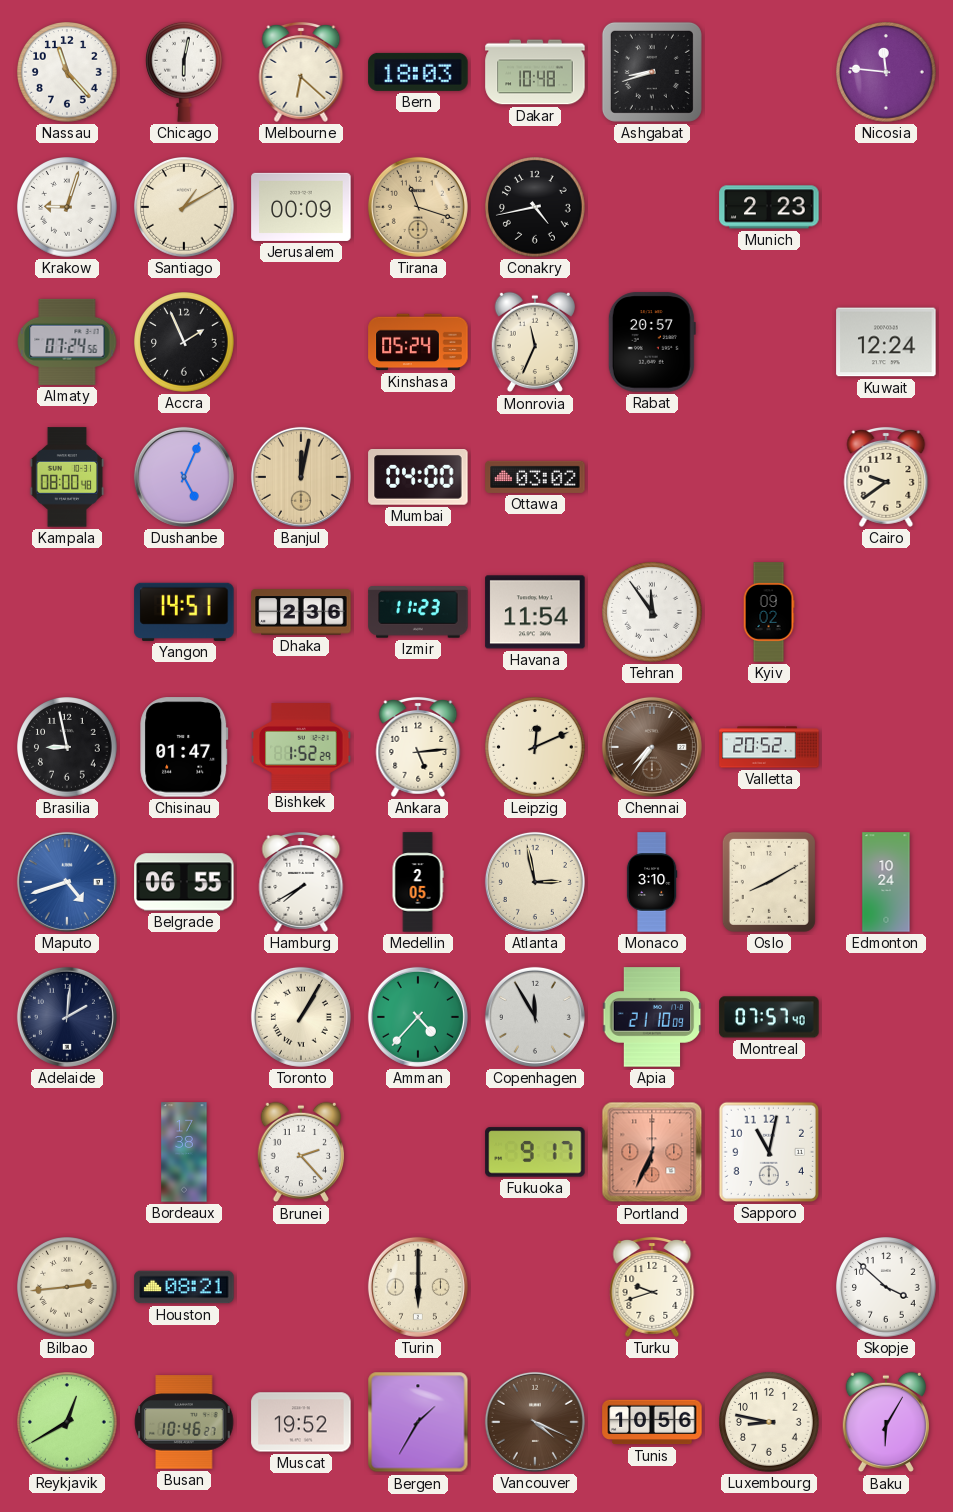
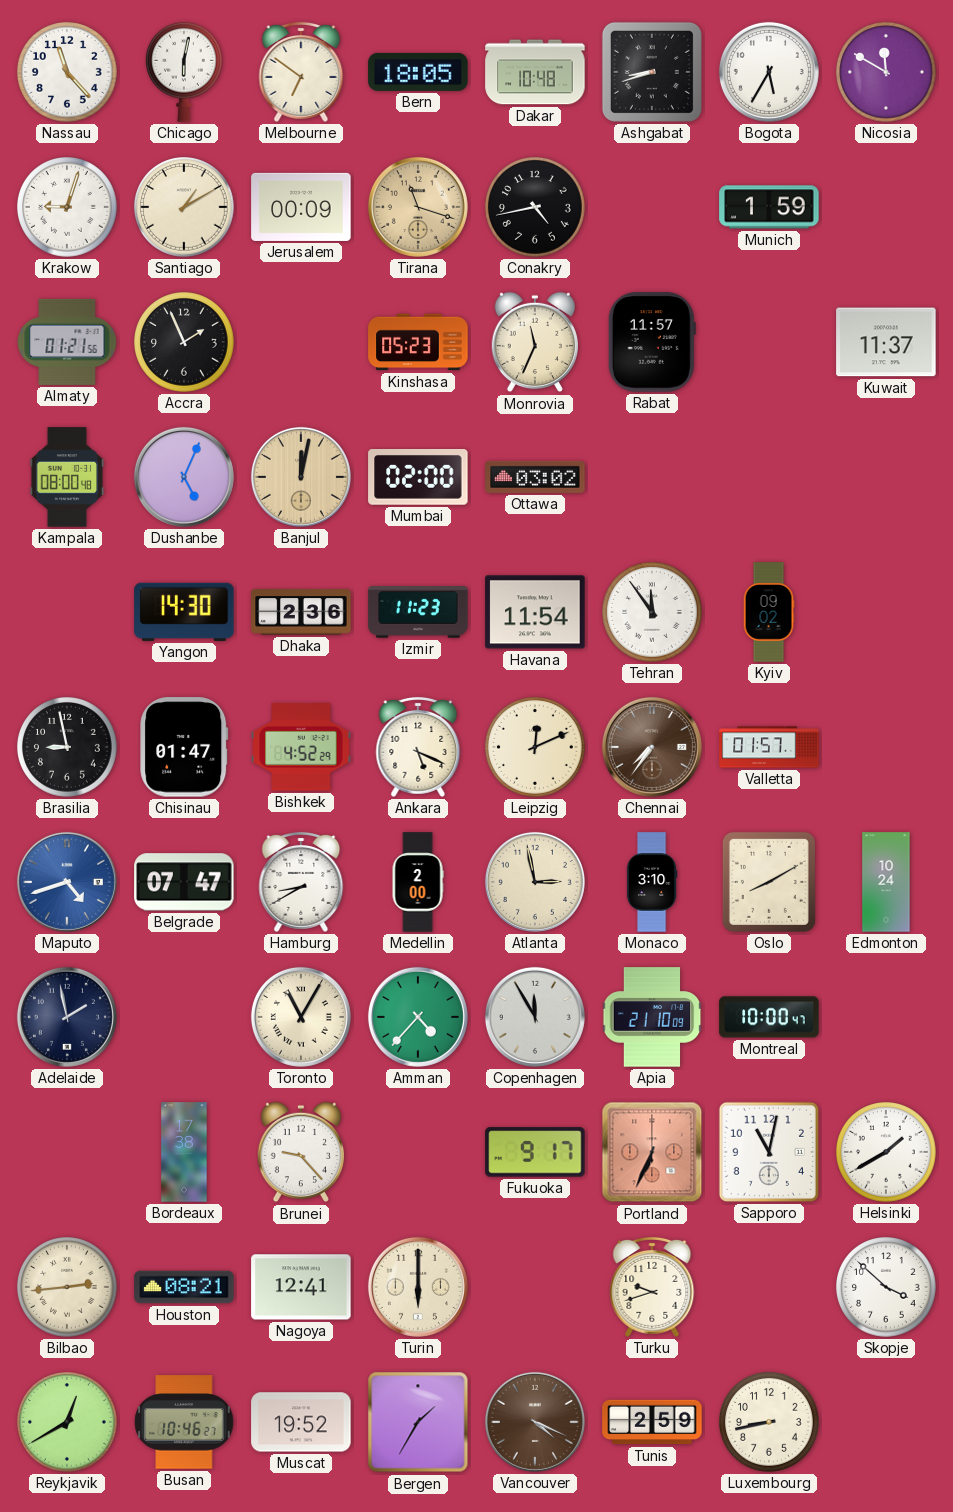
Melbourne: 6:22 -> 6:51
Bern: 18:03 -> 18:05
Bogota: none -> 5:35
Nicosia: 11:46 -> 11:50
Munich: 2:23 -> 1:59
Almaty: 07:24 -> 01:21
Kinshasa: 05:24 -> 05:23
Rabat: 20:57 -> 11:57
Kuwait: 12:24 -> 11:37
Mumbai: 04:00 -> 02:00
Cairo: 9:39 -> none
Yangon: 14:51 -> 14:30
Bishkek: 1:52 -> 4:52
Ankara: 5:14 -> 5:19
Valletta: 20:52 -> 01:57
Belgrade: 06:55 -> 07:47
Hamburg: 7:40 -> 8:40
Medellin: 2:05 -> 2:00
Adelaide: 2:01 -> 1:58
Toronto: 1:05 -> 11:05
Montreal: 07:57 -> 10:00
Brunei: 2:23 -> 9:23
Helsinki: none -> 1:40
Nagoya: none -> 12:41
Tunis: 10:56 -> 2:59
Luxembourg: 8:47 -> 8:43
Baku: 6:05 -> none
